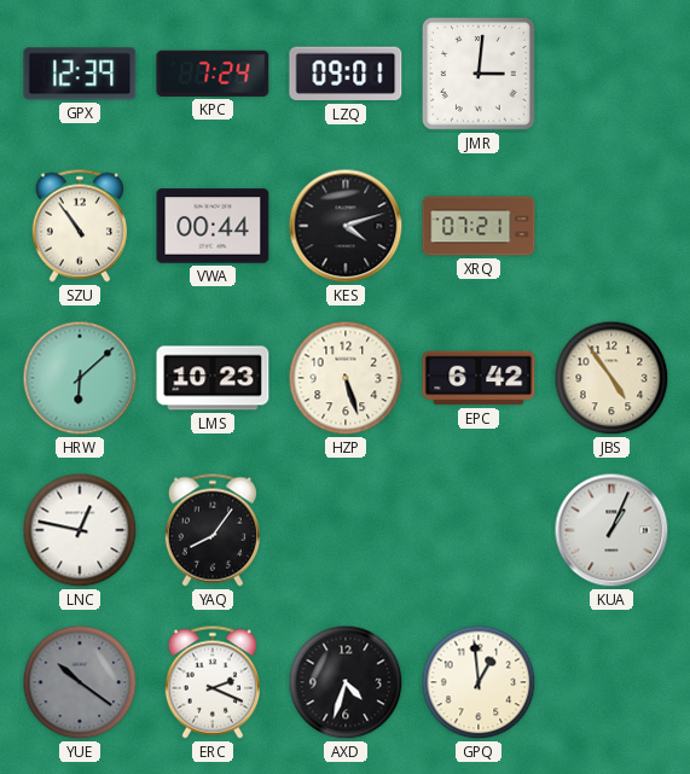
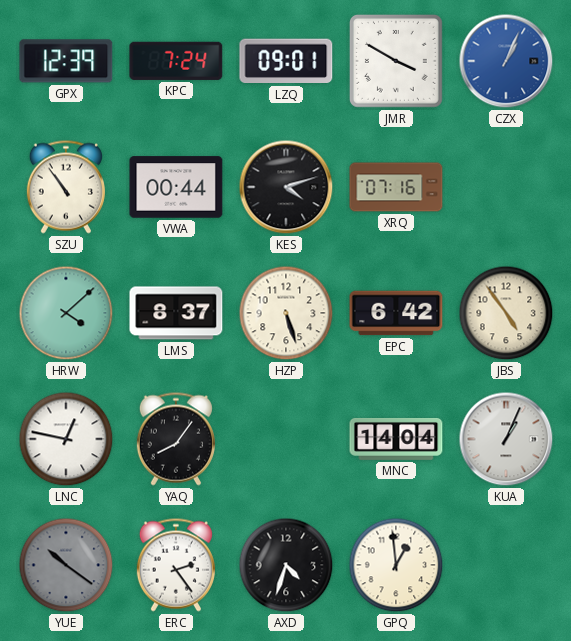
JMR: 3:01 -> 3:50
CZX: none -> 1:04
XRQ: 07:21 -> 07:16
HRW: 6:08 -> 4:08
LMS: 10:23 -> 8:37
MNC: none -> 14:04
ERC: 2:19 -> 2:24
